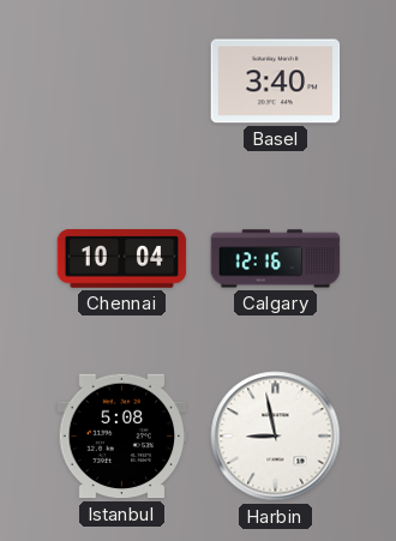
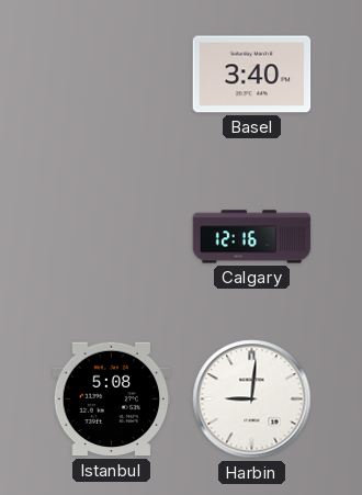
Chennai: 10:04 -> none
Harbin: 8:58 -> 9:01
